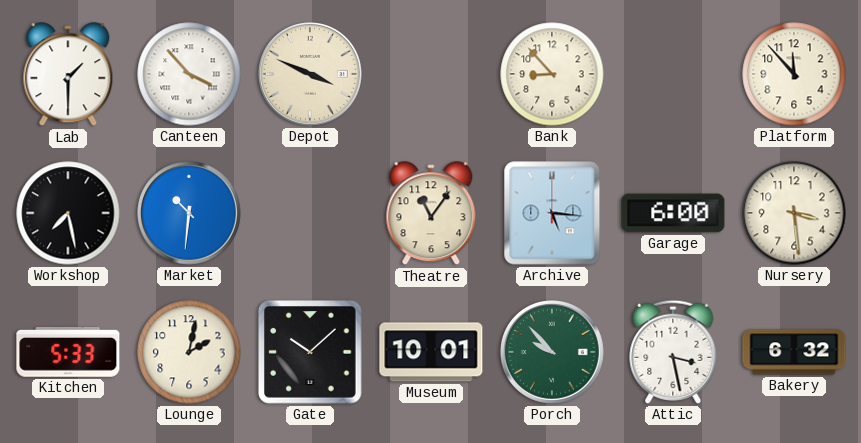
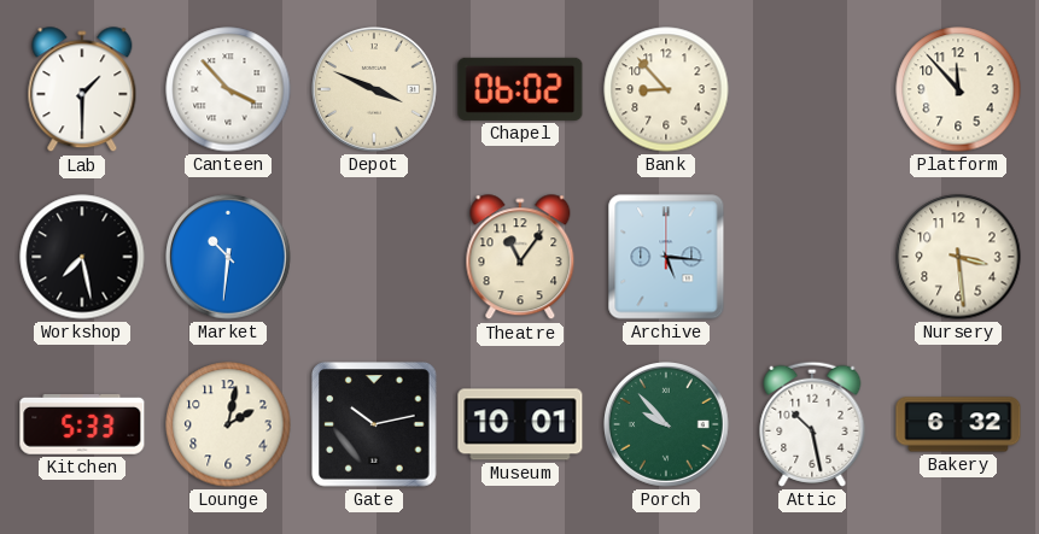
Chapel: none -> 06:02
Garage: 6:00 -> none
Gate: 10:08 -> 10:13
Attic: 3:28 -> 10:28
